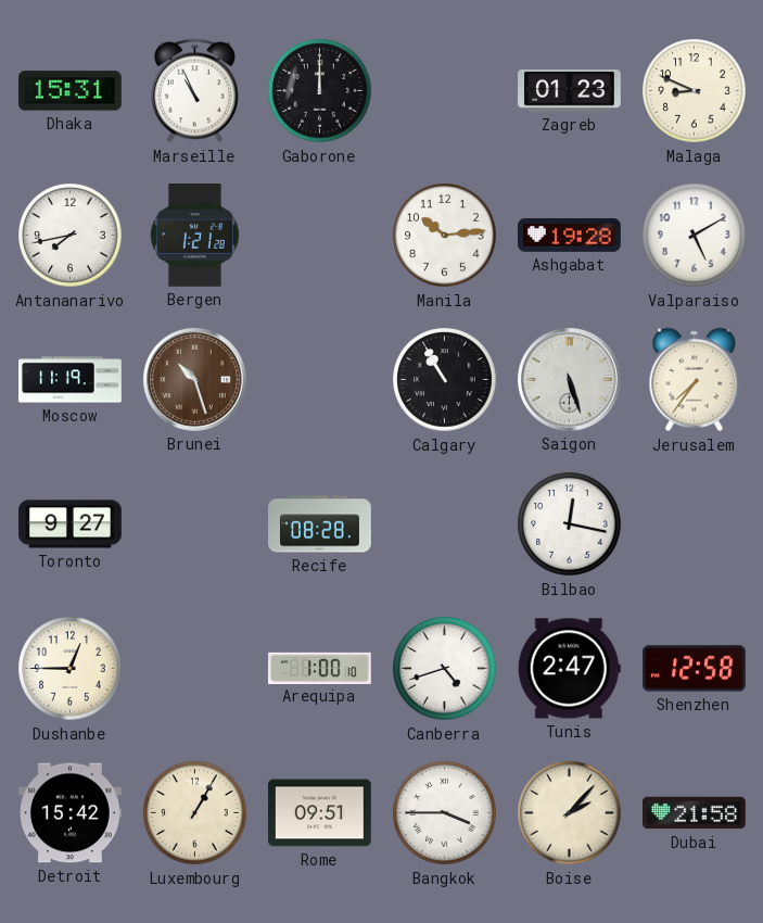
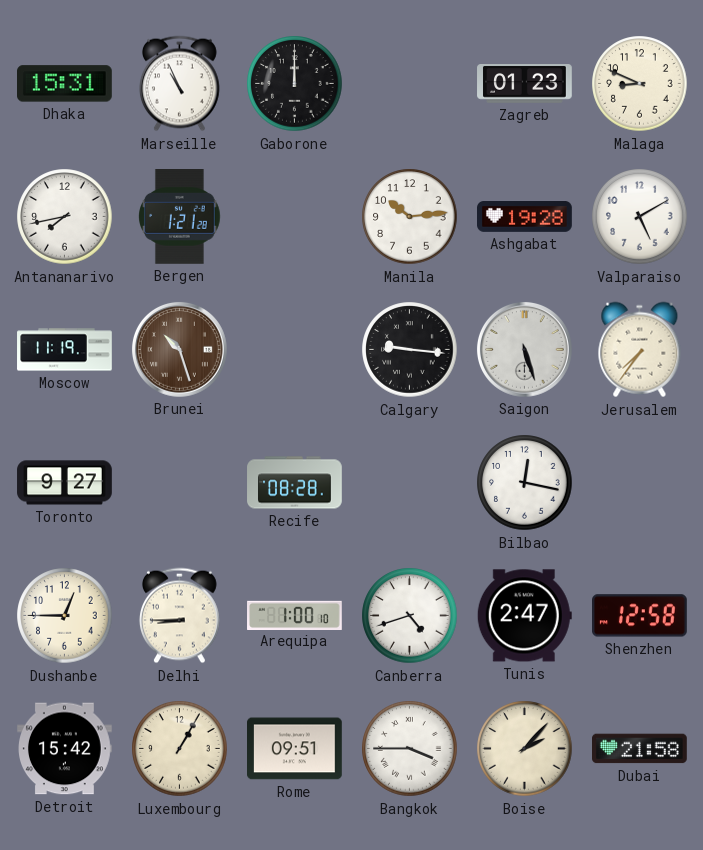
Calgary: 10:55 -> 9:16
Delhi: none -> 8:45
